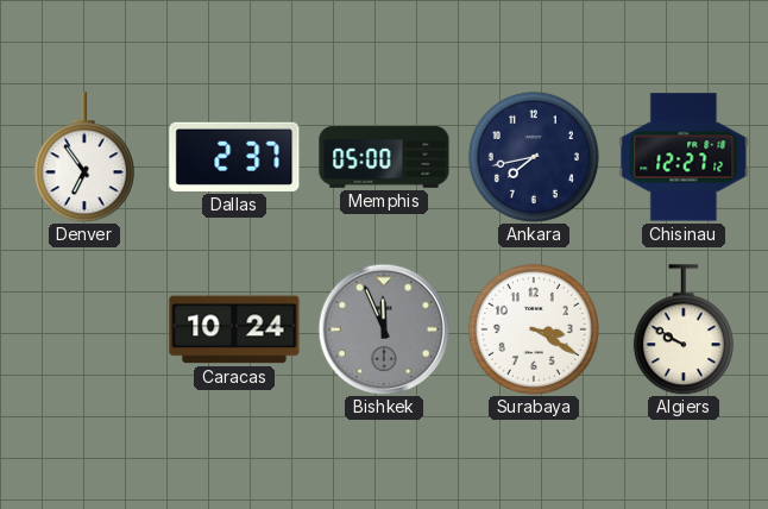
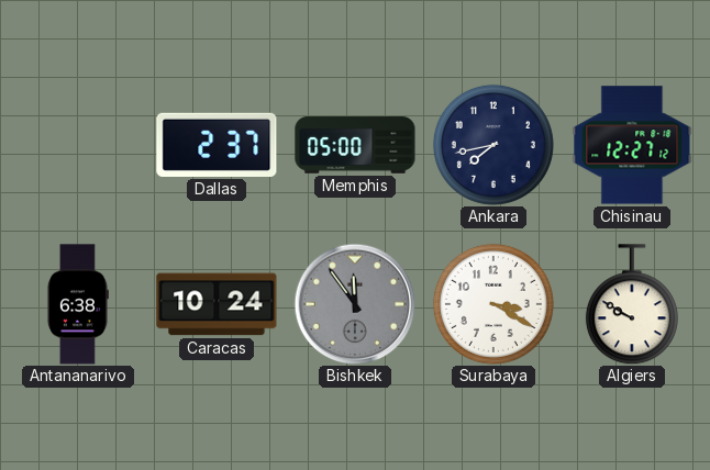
Denver: 6:54 -> none
Antananarivo: none -> 6:38
Bishkek: 11:56 -> 11:54
